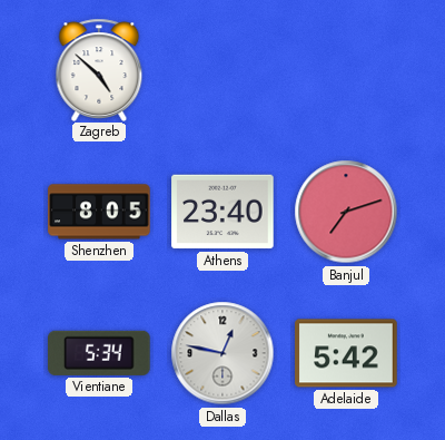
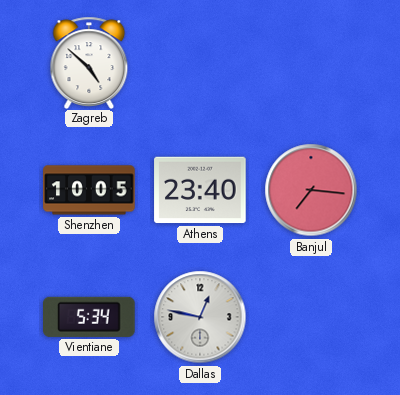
Shenzhen: 8:05 -> 10:05
Banjul: 7:12 -> 7:16
Adelaide: 5:42 -> none
